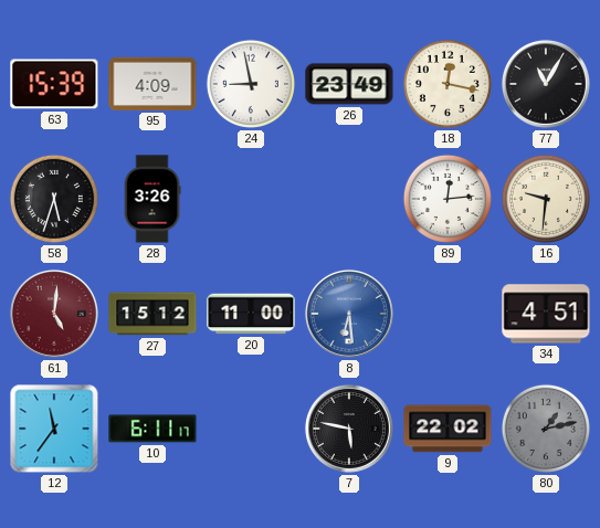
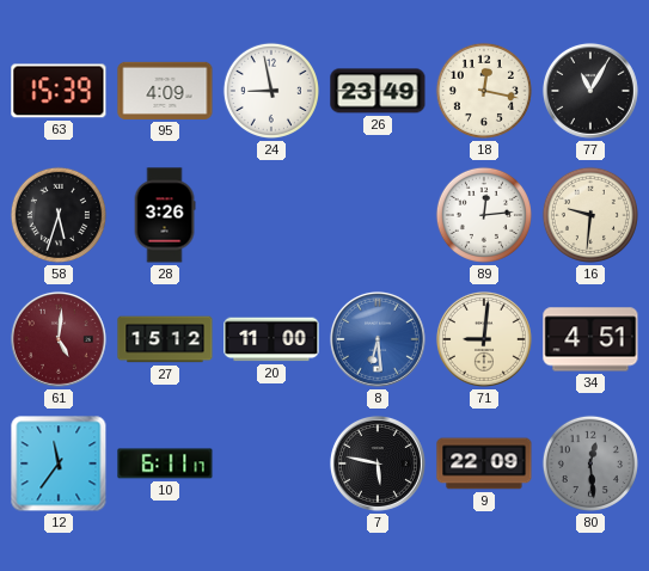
71: none -> 9:01
9: 22:02 -> 22:09
80: 1:13 -> 12:29
